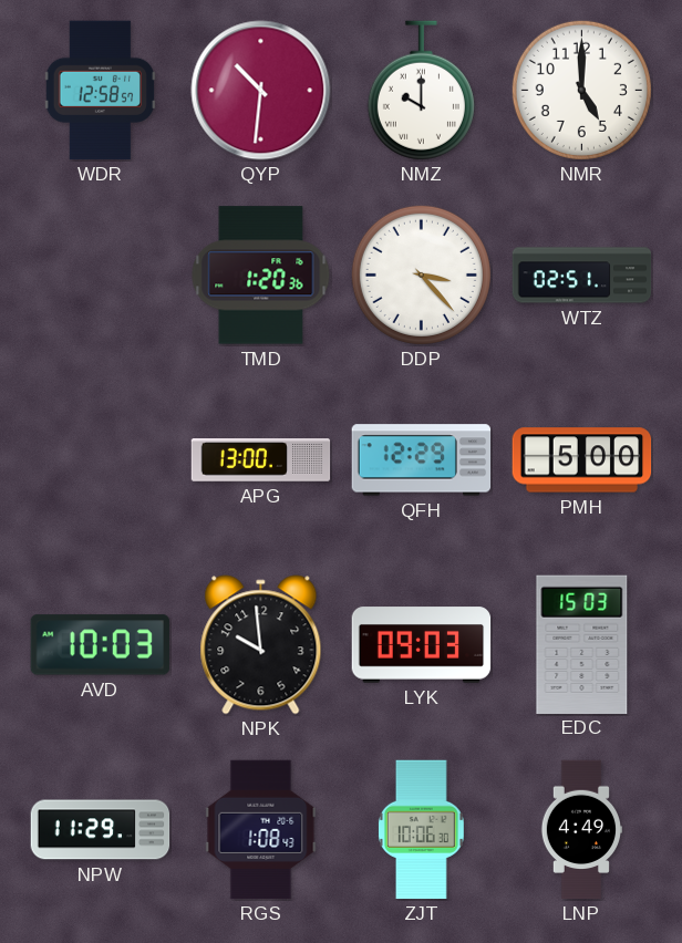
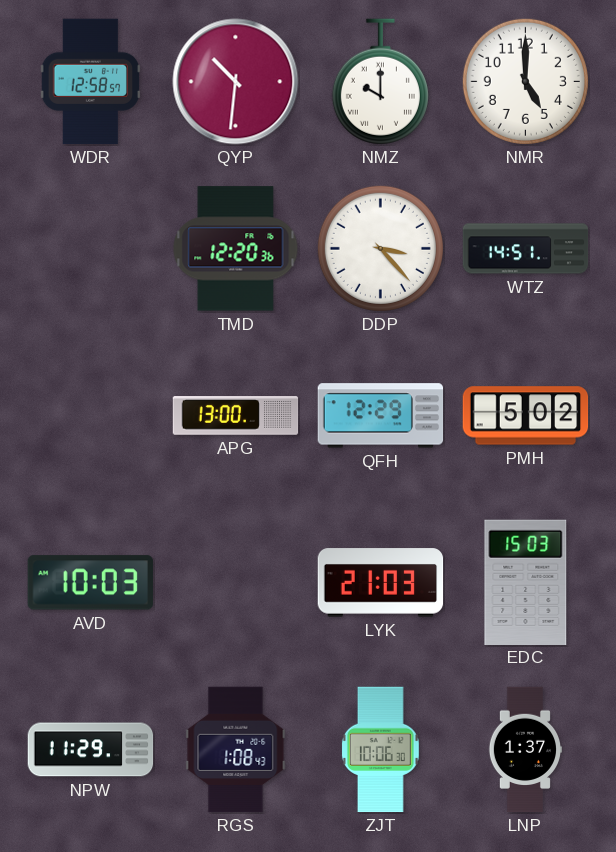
TMD: 1:20 -> 12:20
WTZ: 02:51 -> 14:51
PMH: 5:00 -> 5:02
NPK: 9:59 -> none
LYK: 09:03 -> 21:03
LNP: 4:49 -> 1:37
